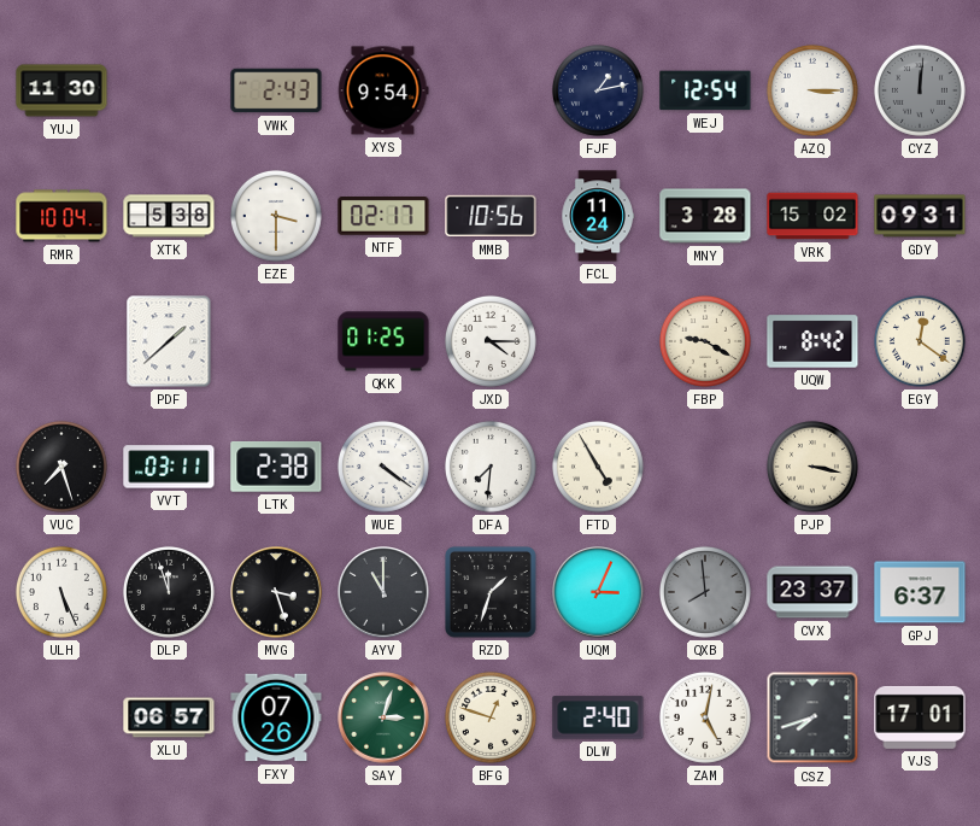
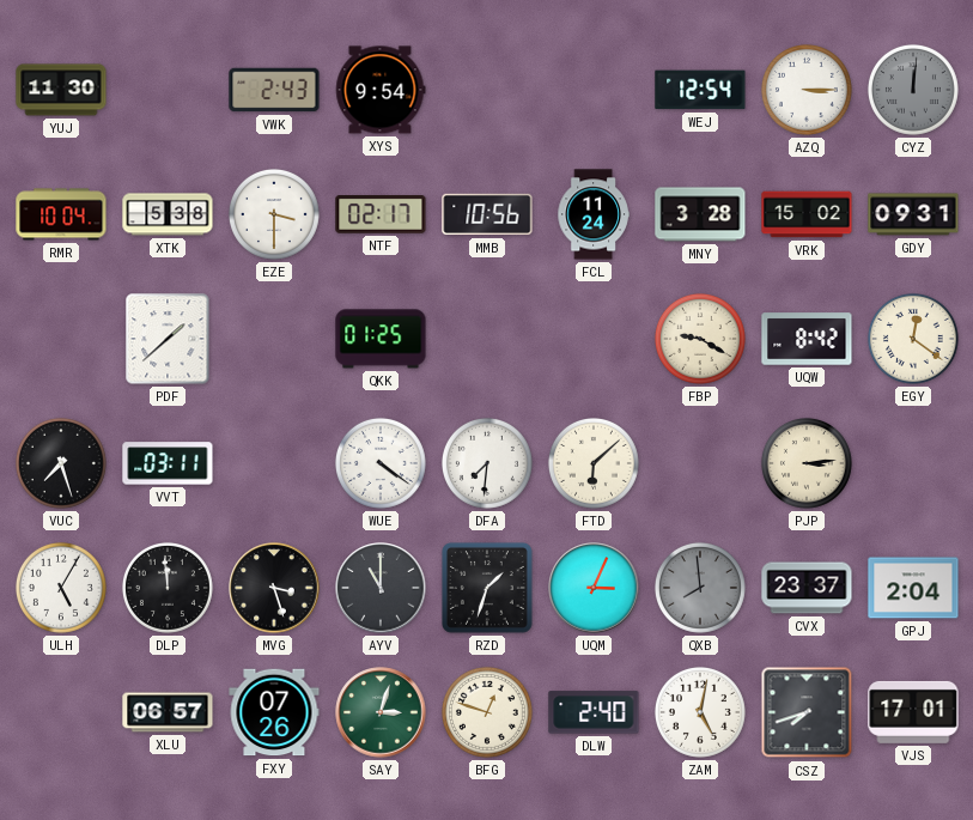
FJF: 1:13 -> none
JXD: 4:15 -> none
LTK: 2:38 -> none
FTD: 4:55 -> 6:08
PJP: 3:17 -> 3:14
ULH: 5:26 -> 5:05
DLP: 11:57 -> 11:59
GPJ: 6:37 -> 2:04
